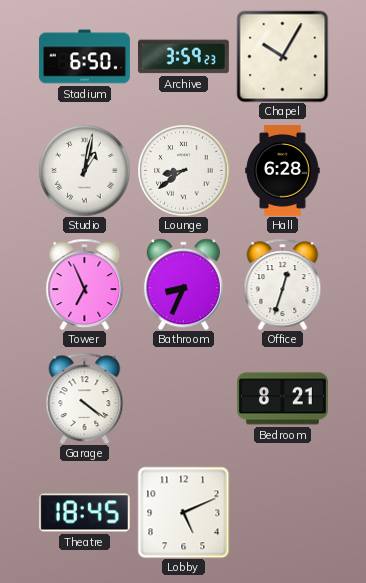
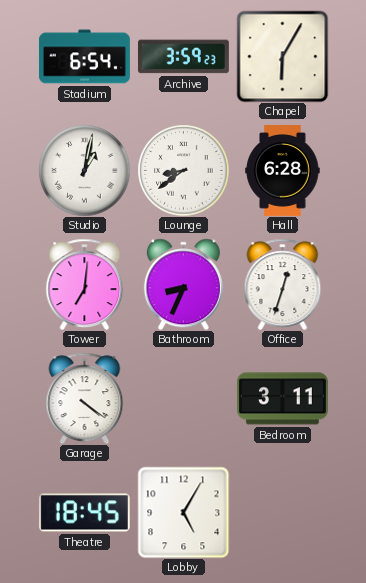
Stadium: 6:50 -> 6:54
Chapel: 10:05 -> 6:05
Tower: 6:56 -> 7:01
Bedroom: 8:21 -> 3:11
Lobby: 5:11 -> 5:05
